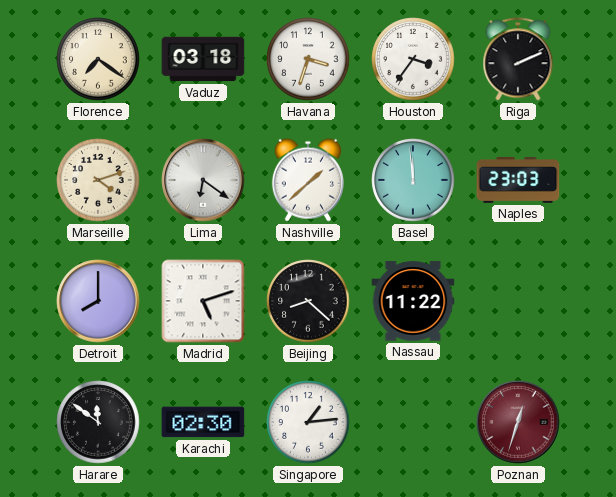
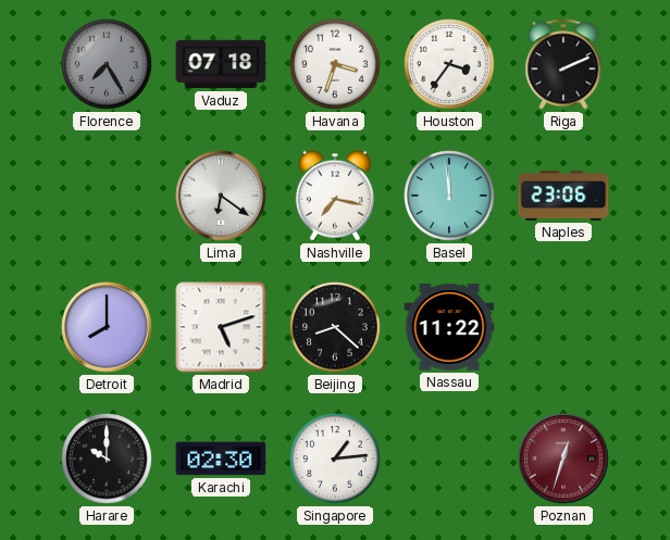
Florence: 7:21 -> 7:25
Florence dial: cream -> grey
Vaduz: 03:18 -> 07:18
Marseille: 4:12 -> none
Nashville: 1:38 -> 7:17
Naples: 23:03 -> 23:06
Harare: 11:51 -> 10:00
